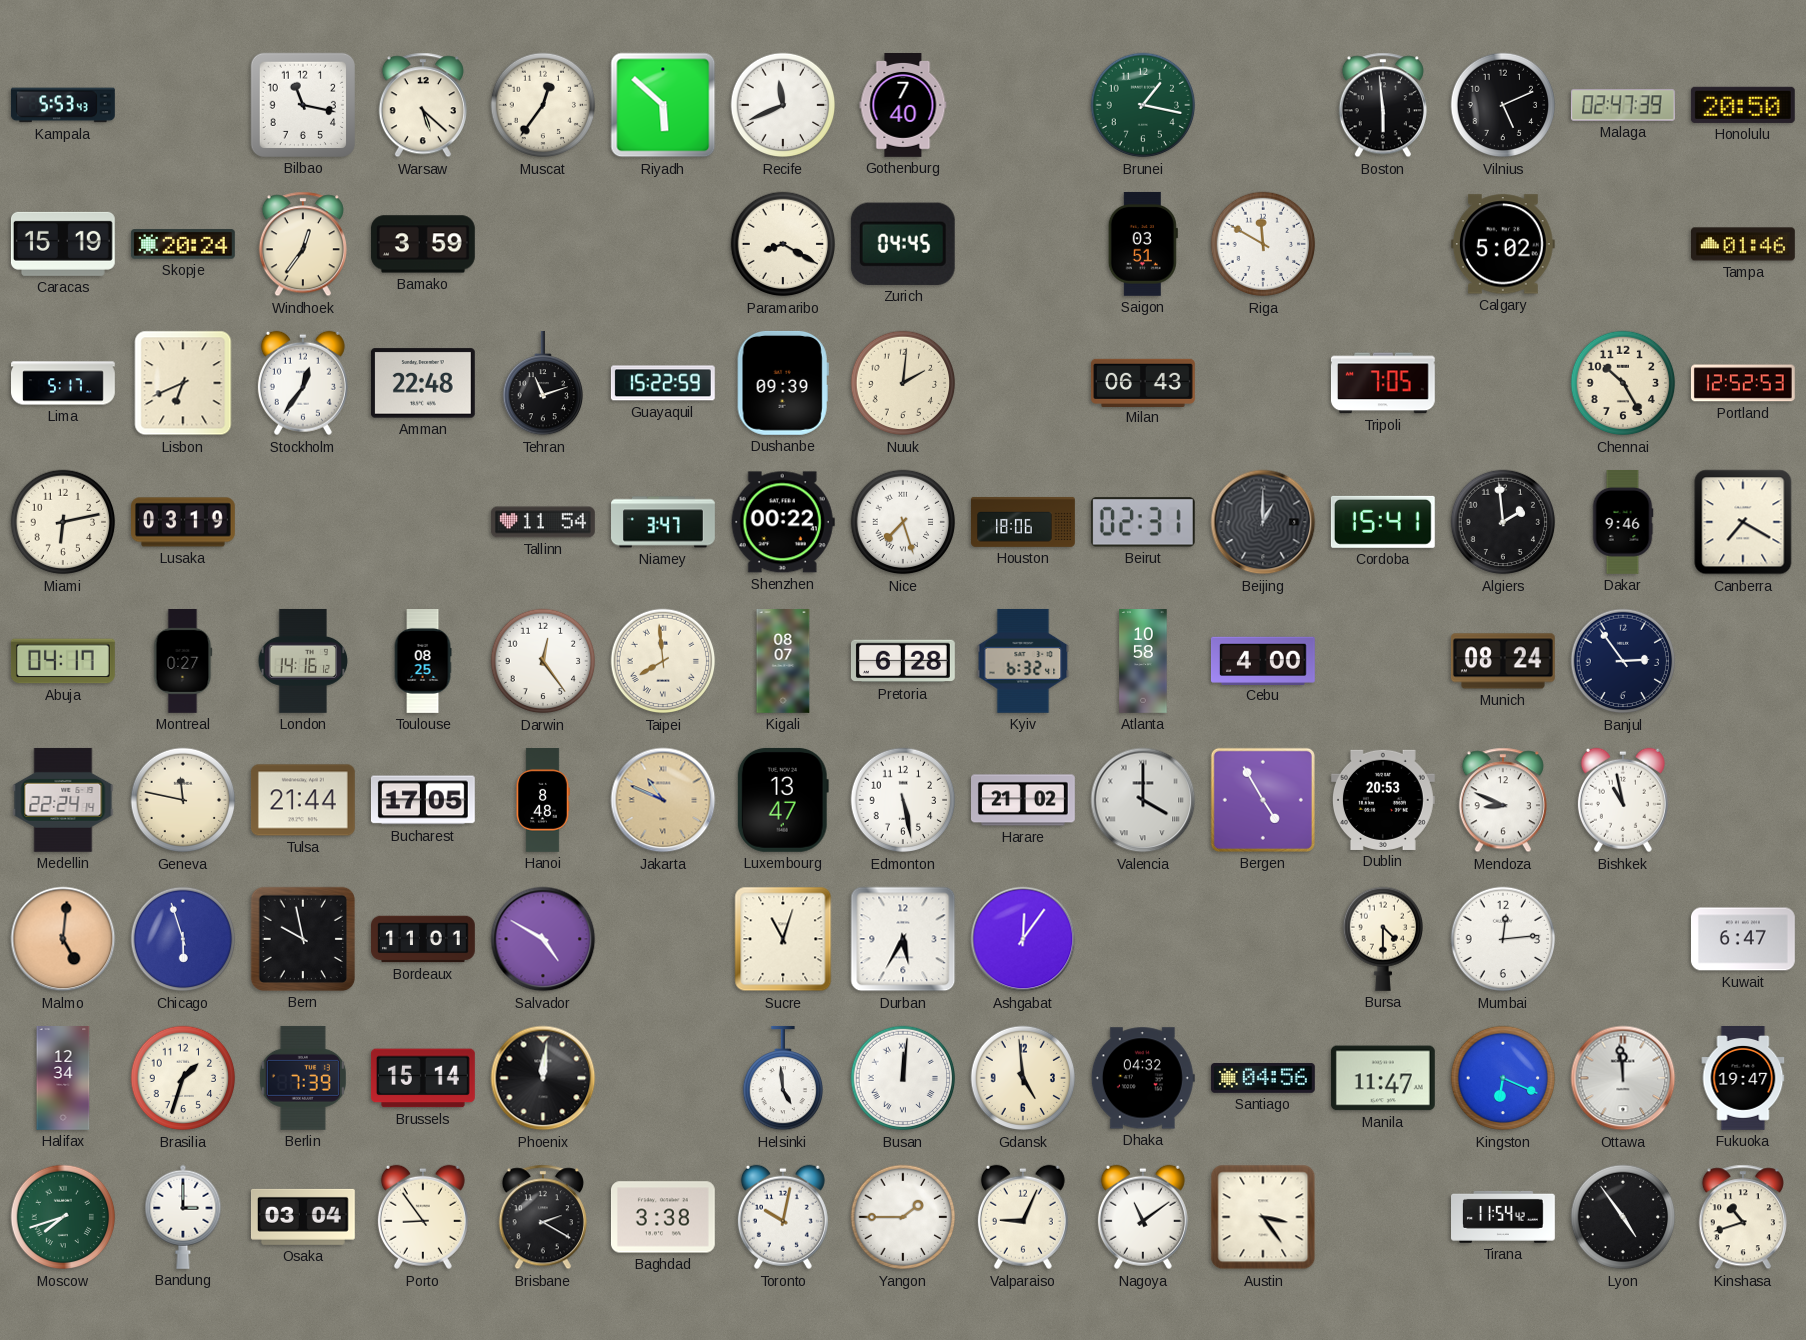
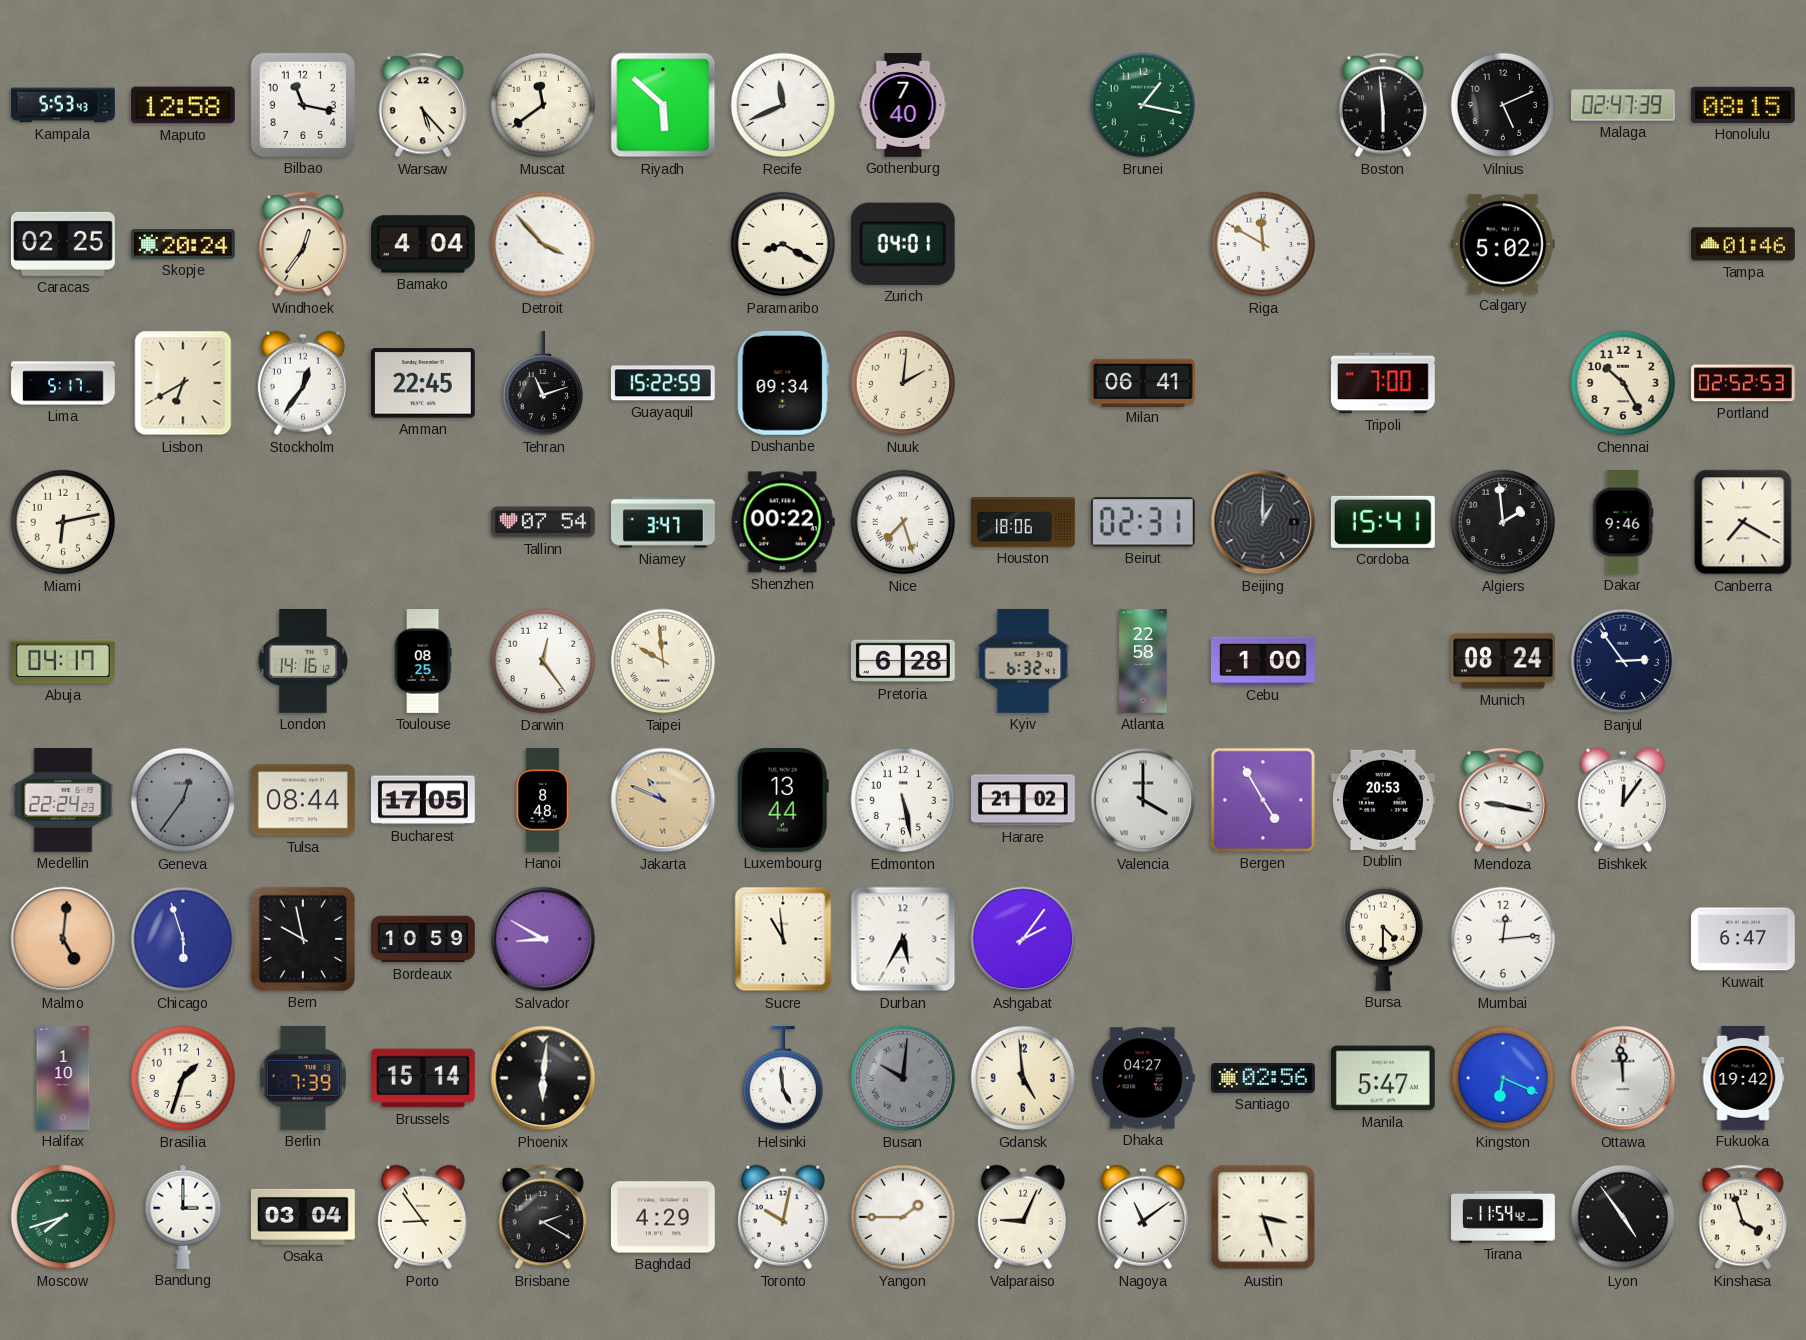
Maputo: none -> 12:58
Warsaw: 5:22 -> 5:23
Muscat: 12:36 -> 11:39
Honolulu: 20:50 -> 08:15
Caracas: 15:19 -> 02:25
Bamako: 3:59 -> 4:04
Detroit: none -> 3:53
Zurich: 04:45 -> 04:01
Saigon: 03:51 -> none
Lisbon: 6:41 -> 6:40
Amman: 22:48 -> 22:45
Dushanbe: 09:39 -> 09:34
Milan: 06:43 -> 06:41
Tripoli: 7:05 -> 7:00
Portland: 12:52 -> 02:52
Lusaka: 03:19 -> none
Tallinn: 11:54 -> 07:54
Montreal: 0:27 -> none
Taipei: 7:59 -> 9:59
Kigali: 08:07 -> none
Atlanta: 10:58 -> 22:58
Cebu: 4:00 -> 1:00
Medellin: 22:24:14 -> 22:24:23
Geneva: 11:47 -> 12:36
Geneva dial: cream -> grey
Tulsa: 21:44 -> 08:44
Luxembourg: 13:47 -> 13:44
Mendoza: 8:49 -> 9:17
Bishkek: 10:58 -> 12:06
Bordeaux: 11:01 -> 10:59
Salvador: 4:50 -> 8:50
Sucre: 11:03 -> 10:59
Ashgabat: 12:06 -> 2:06
Halifax: 12:34 -> 1:10
Phoenix: 12:01 -> 6:01
Busan: 12:01 -> 10:01
Busan dial: white -> grey
Dhaka: 04:32 -> 04:27
Santiago: 04:56 -> 02:56
Manila: 11:47 -> 5:47
Fukuoka: 19:47 -> 19:42
Baghdad: 3:38 -> 4:29
Austin: 3:24 -> 3:27
Kinshasa: 10:42 -> 3:57
